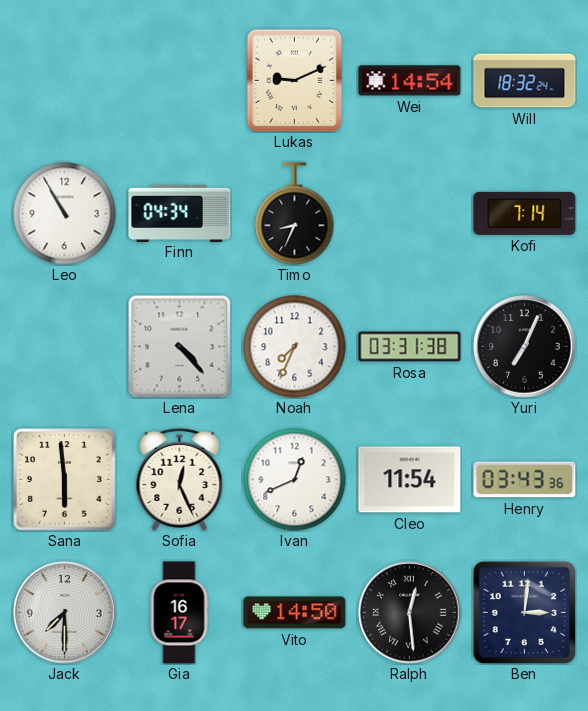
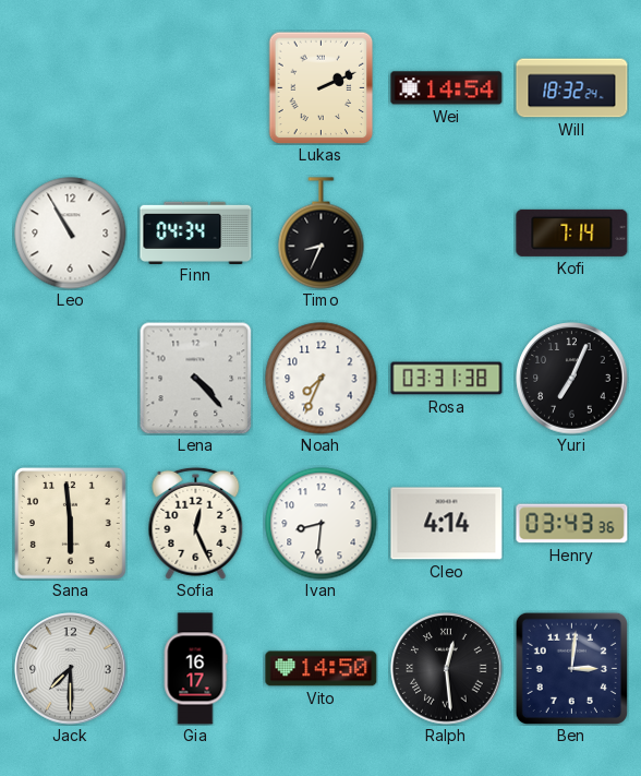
Lukas: 9:11 -> 2:11
Ivan: 12:41 -> 8:31
Cleo: 11:54 -> 4:14
